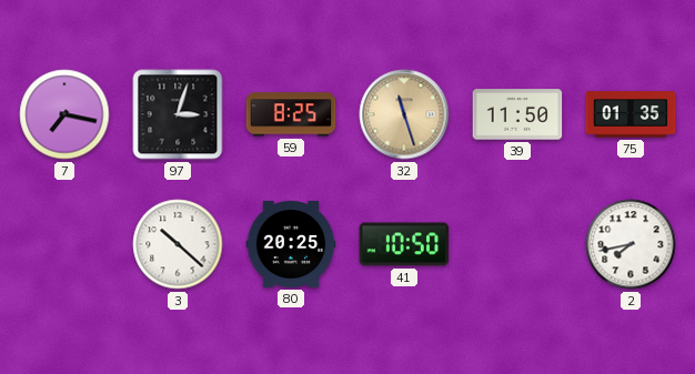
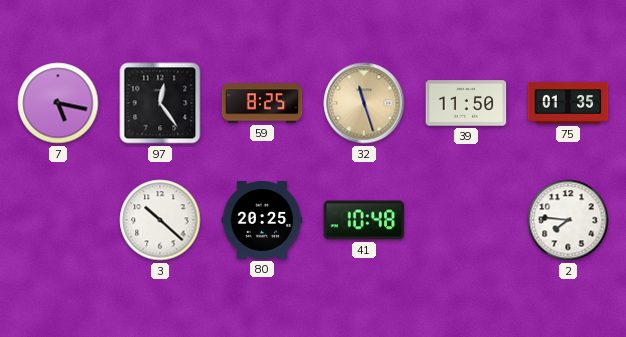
7: 7:17 -> 5:17
97: 3:03 -> 12:24
41: 10:50 -> 10:48
2: 7:43 -> 7:46
